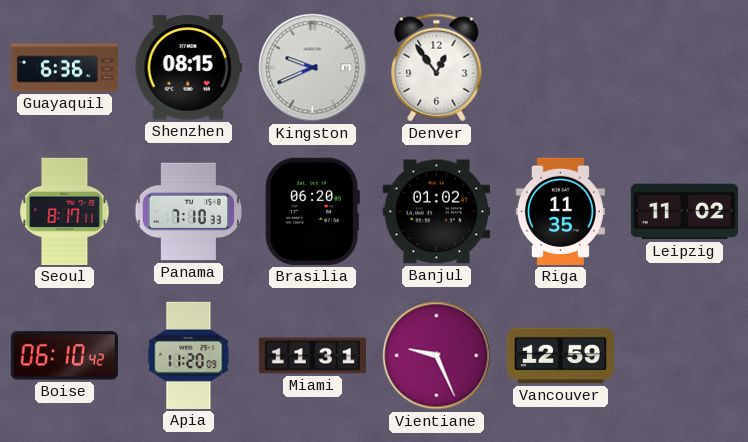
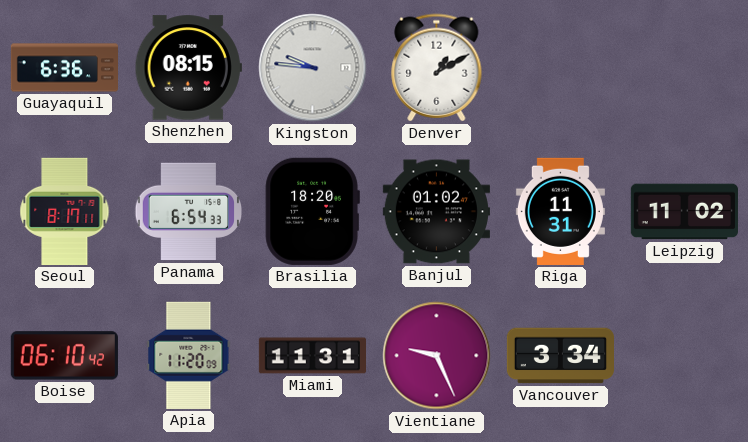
Kingston: 9:41 -> 9:46
Denver: 12:54 -> 1:10
Panama: 7:10 -> 6:54
Brasilia: 06:20 -> 18:20
Riga: 11:35 -> 11:31
Vancouver: 12:59 -> 3:34
